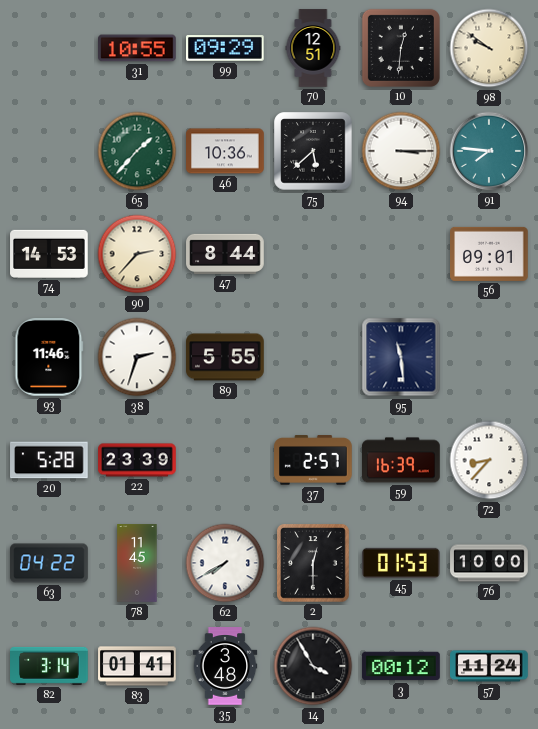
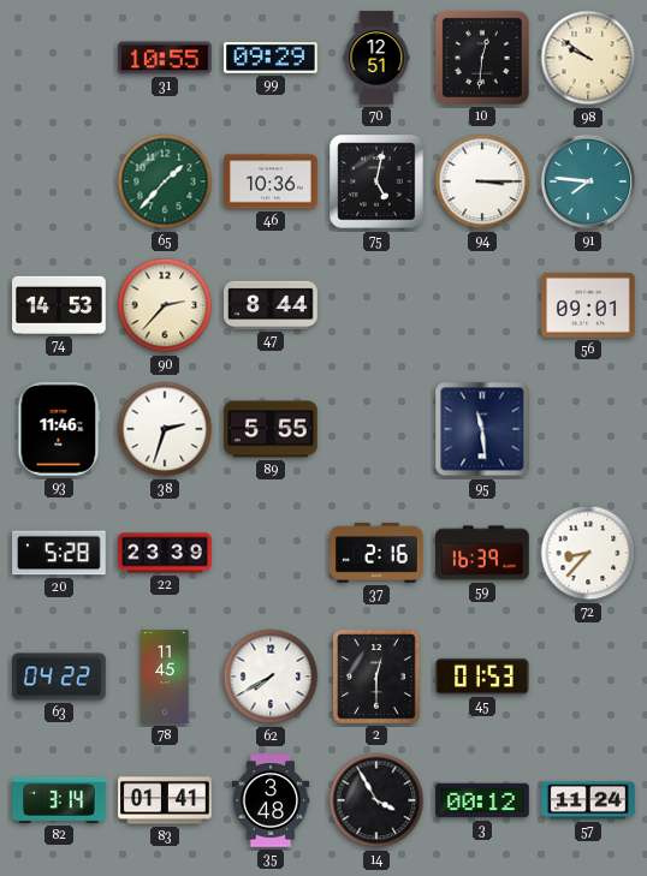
75: 5:38 -> 5:02
37: 2:57 -> 2:16
76: 10:00 -> none
